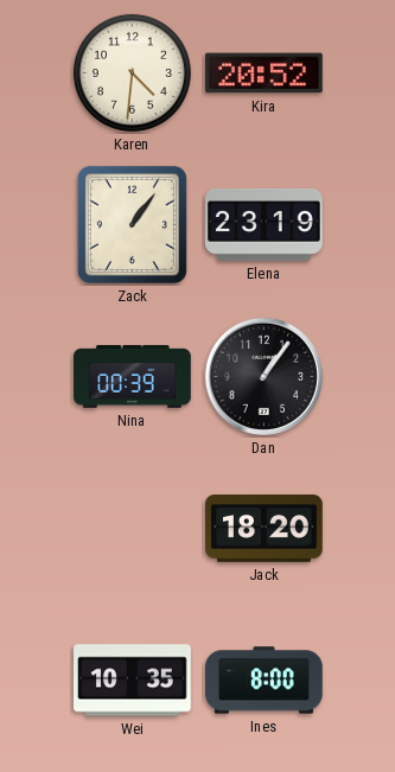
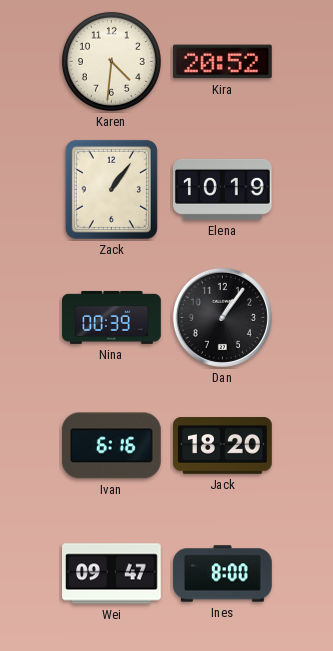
Elena: 23:19 -> 10:19
Ivan: none -> 6:16
Wei: 10:35 -> 09:47
